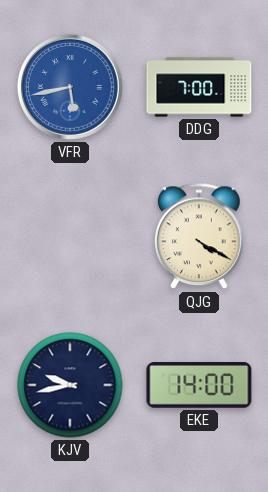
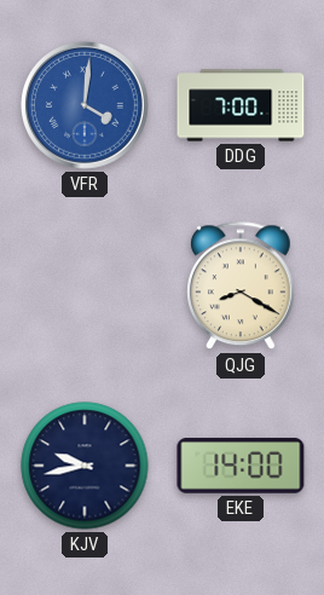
VFR: 5:43 -> 4:01
QJG: 4:20 -> 8:20
